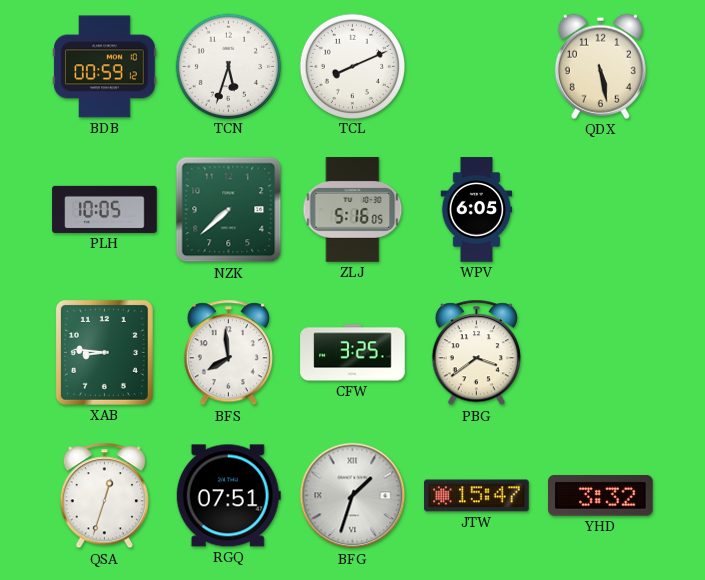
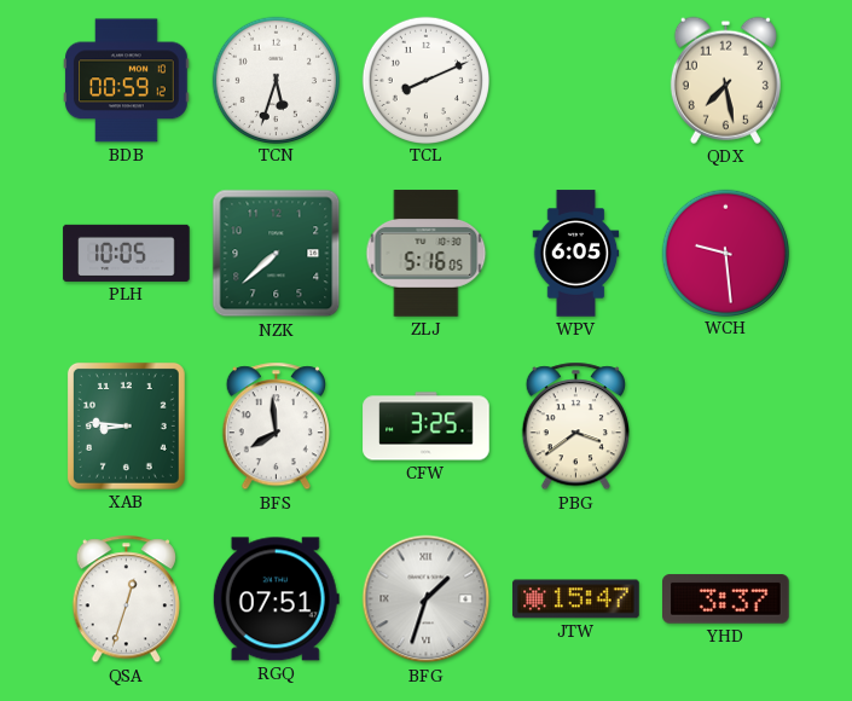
QDX: 5:28 -> 7:28
WCH: none -> 9:29
YHD: 3:32 -> 3:37
